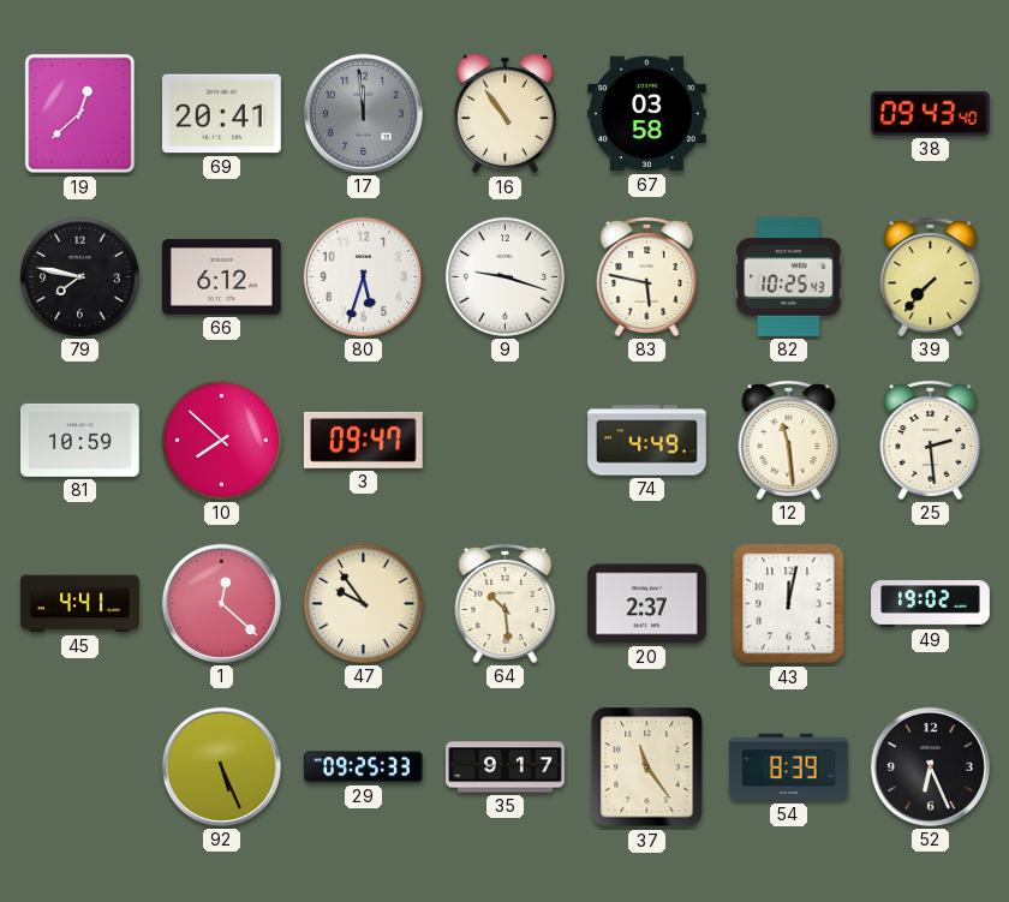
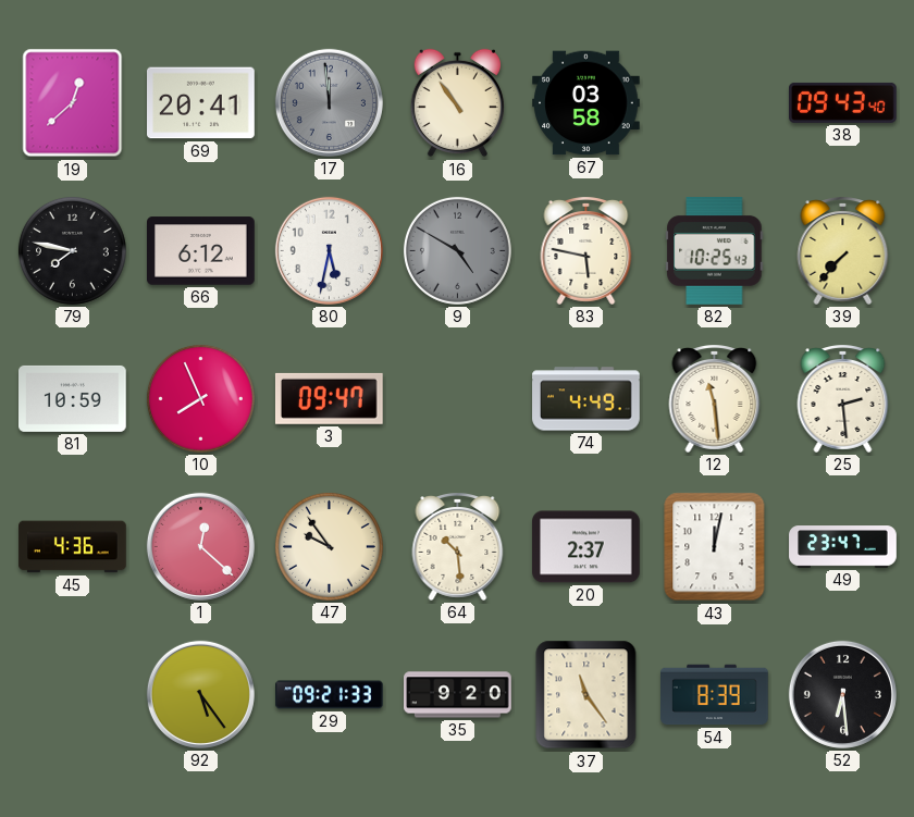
80: 5:33 -> 5:32
9: 9:18 -> 4:50
9 dial: white -> grey
10: 7:52 -> 7:56
45: 4:41 -> 4:36
49: 19:02 -> 23:47
92: 5:26 -> 5:24
29: 09:25 -> 09:21
35: 9:17 -> 9:20
52: 6:26 -> 6:29
